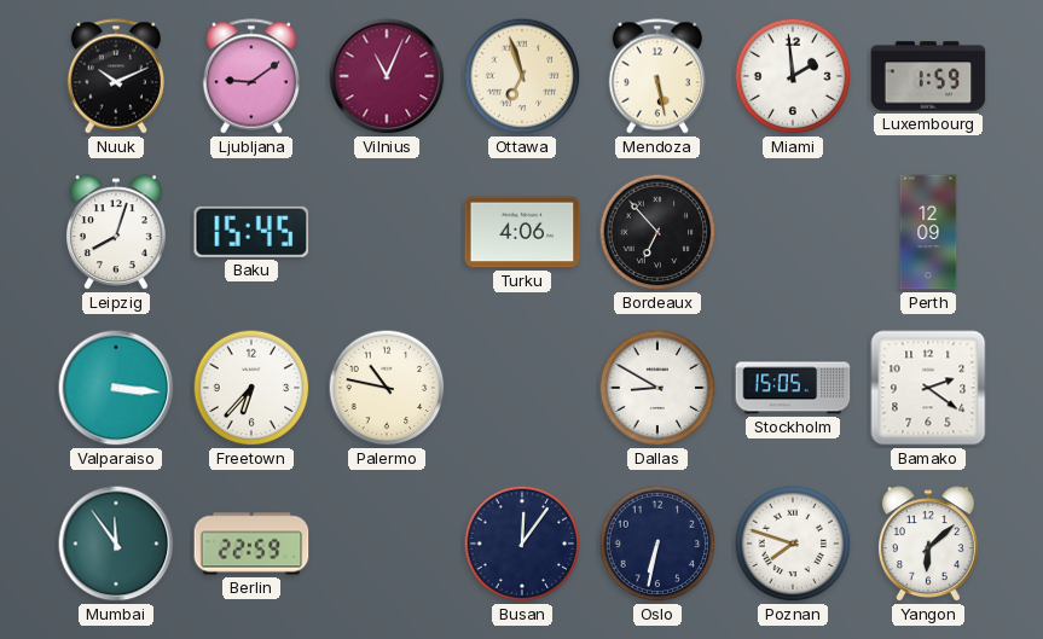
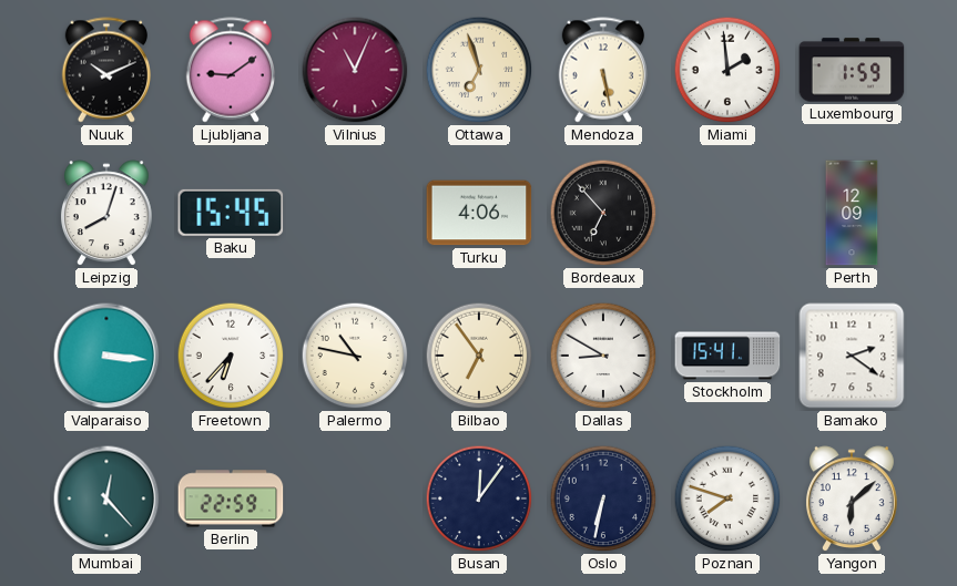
Bilbao: none -> 6:54
Stockholm: 15:05 -> 15:41
Mumbai: 11:54 -> 12:23
